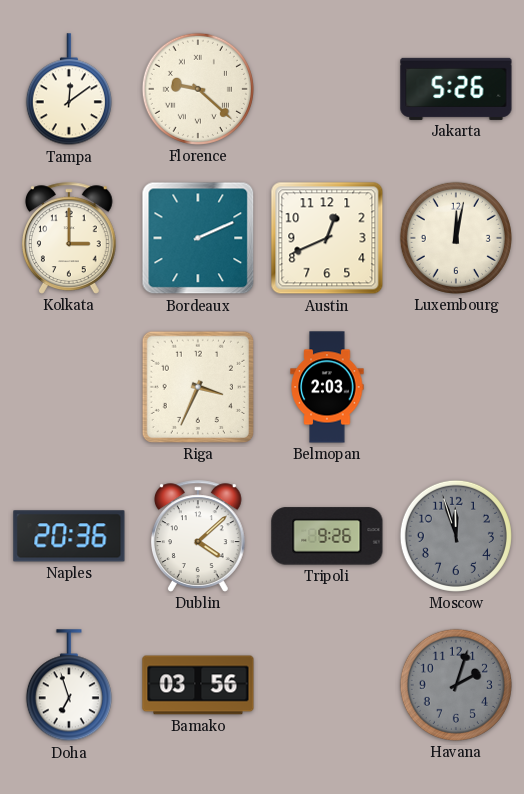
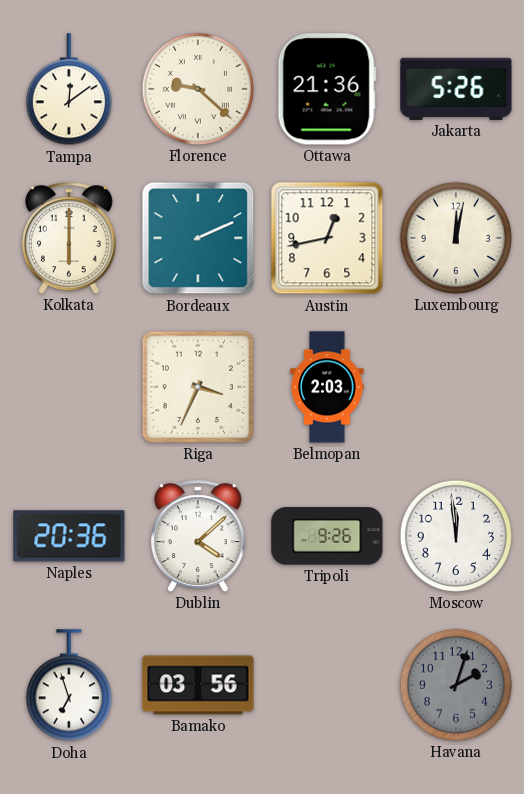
Ottawa: none -> 21:36
Kolkata: 3:00 -> 6:00
Austin: 12:41 -> 12:43
Moscow: 11:57 -> 11:59
Moscow dial: grey -> white
